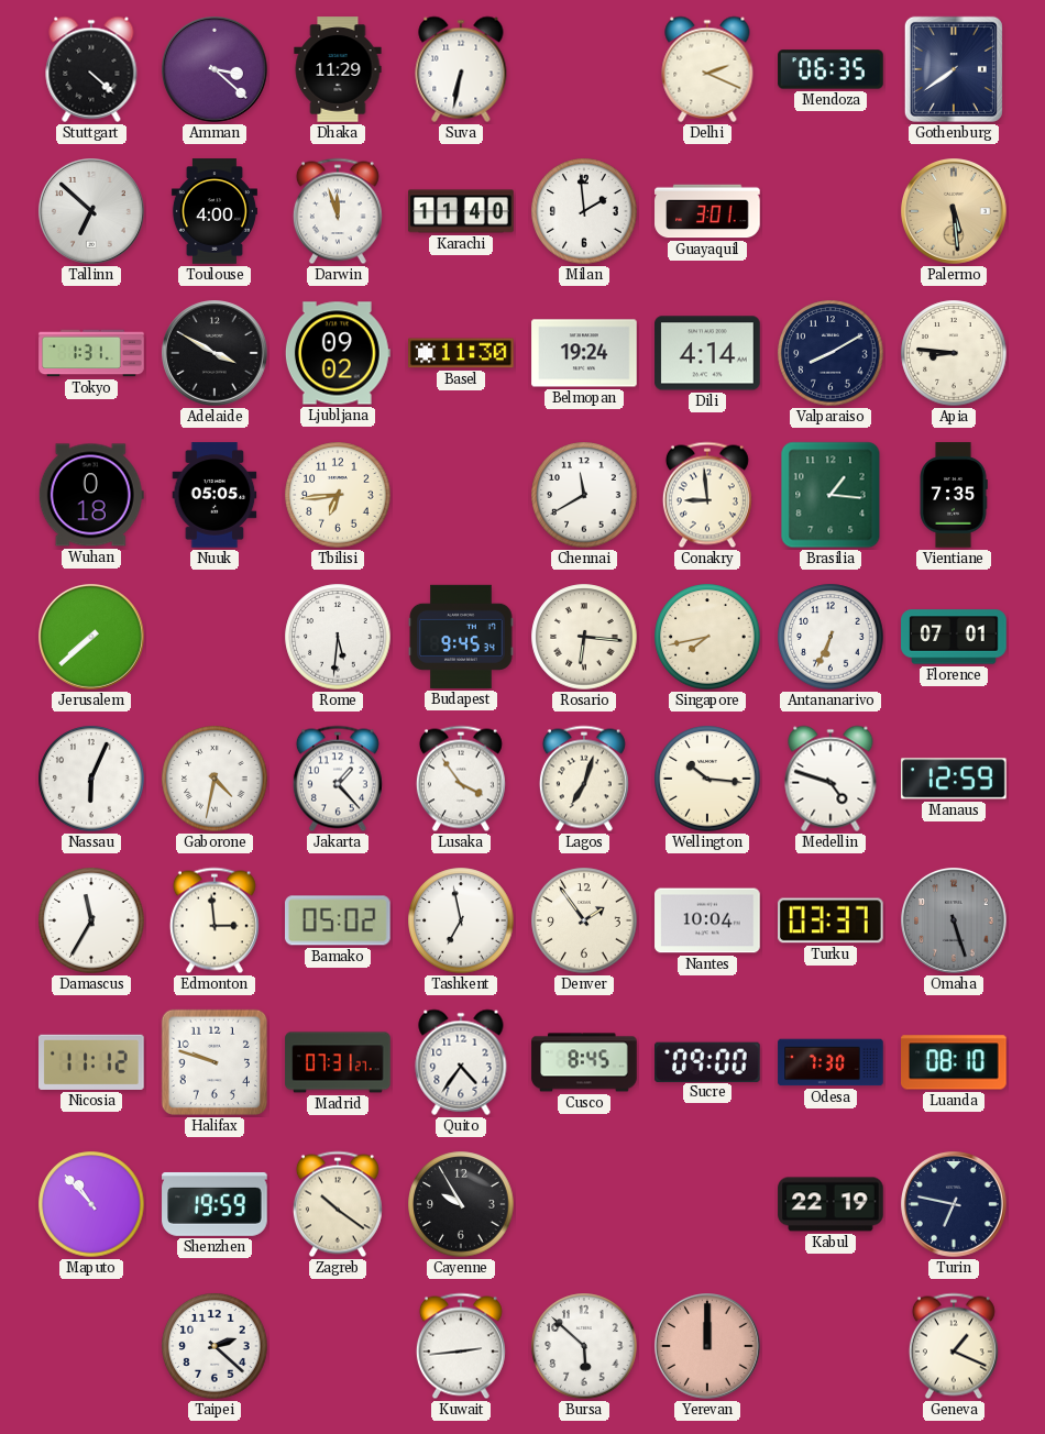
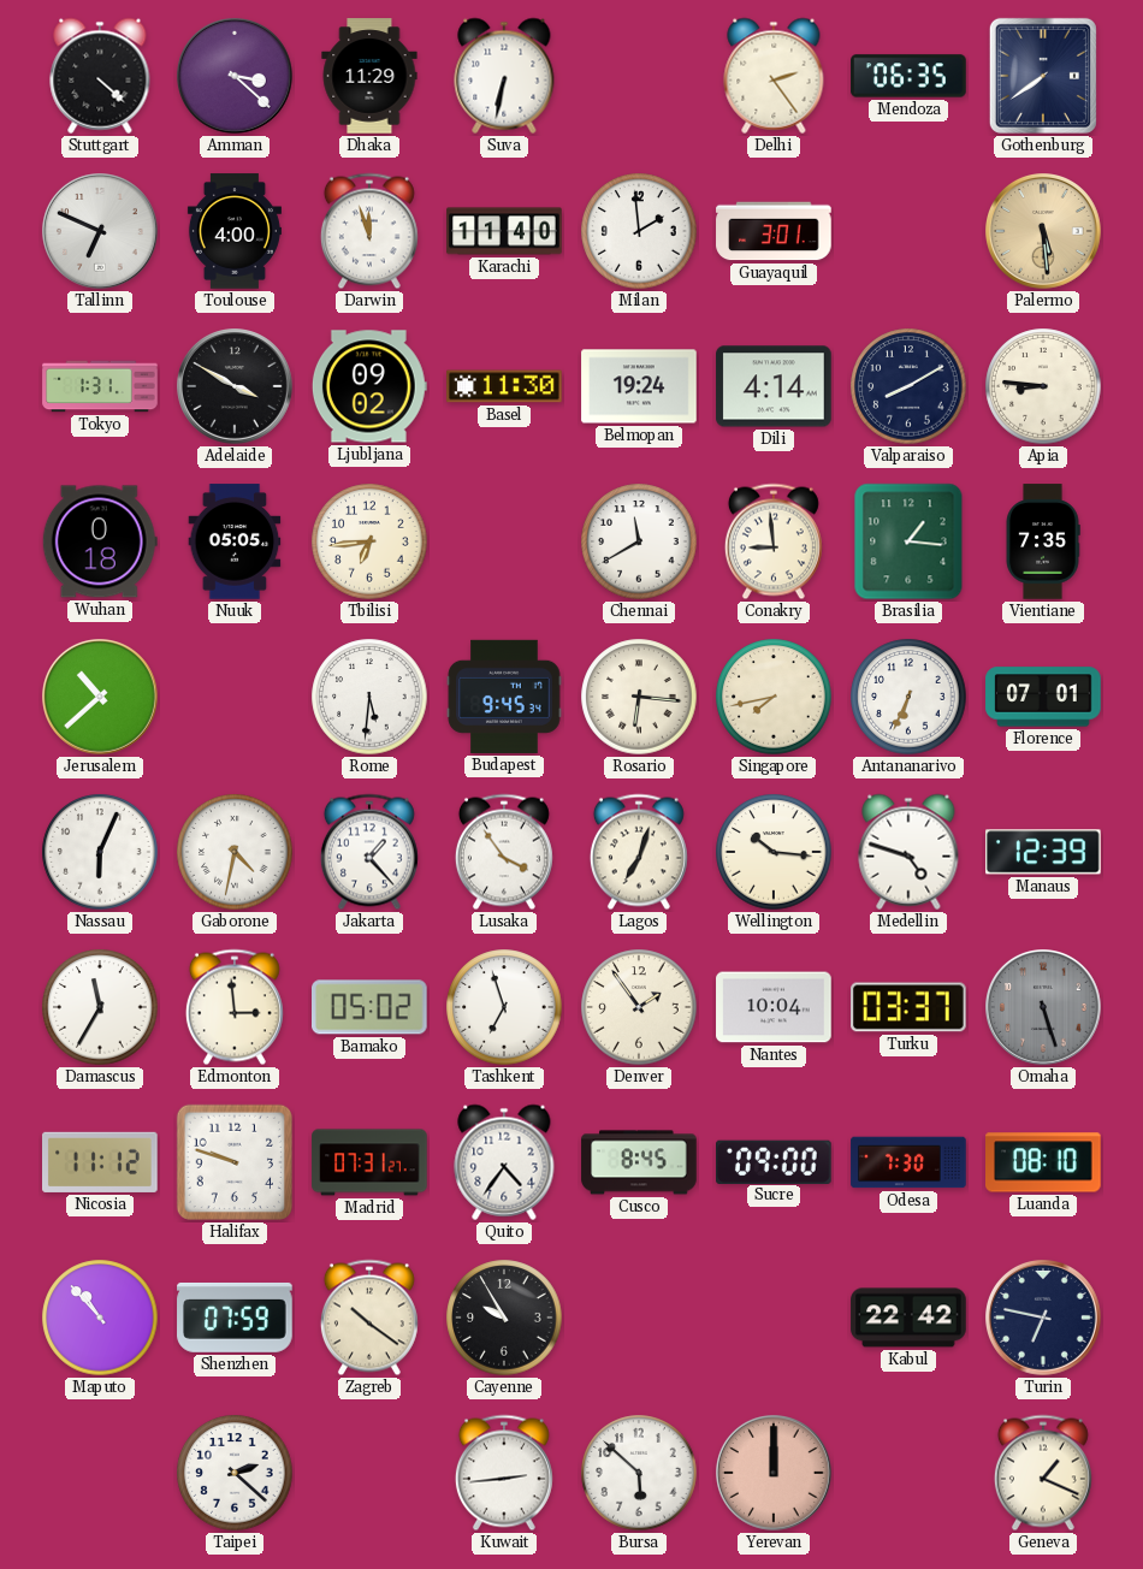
Delhi: 2:19 -> 2:24
Tallinn: 6:52 -> 6:49
Jerusalem: 7:38 -> 10:38
Manaus: 12:59 -> 12:39
Tashkent: 6:58 -> 6:57
Shenzhen: 19:59 -> 07:59
Kabul: 22:19 -> 22:42
